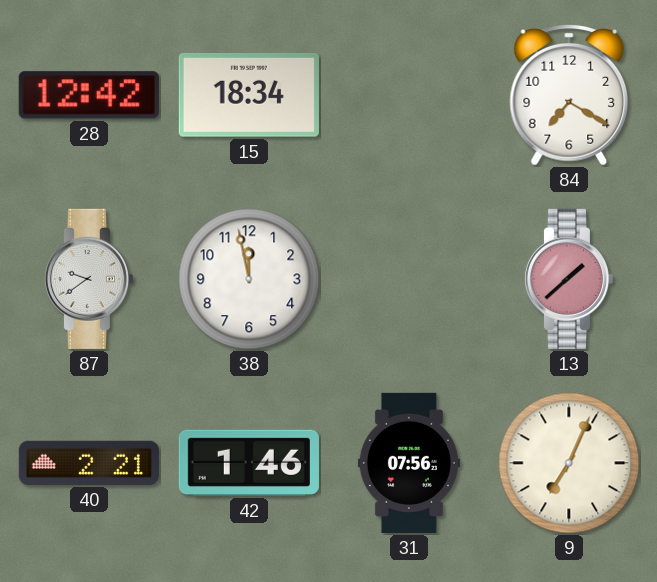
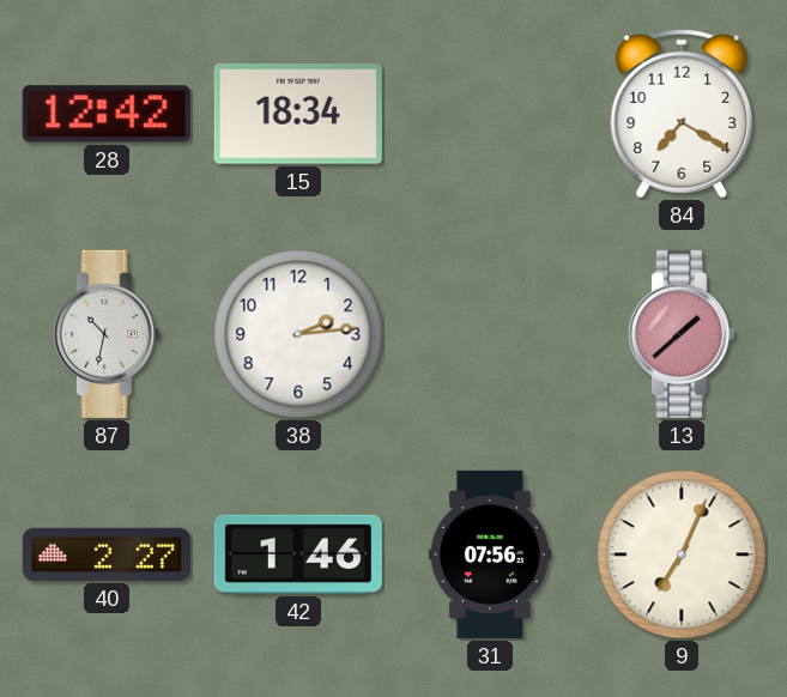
87: 9:39 -> 10:32
38: 11:58 -> 2:14
40: 2:21 -> 2:27
